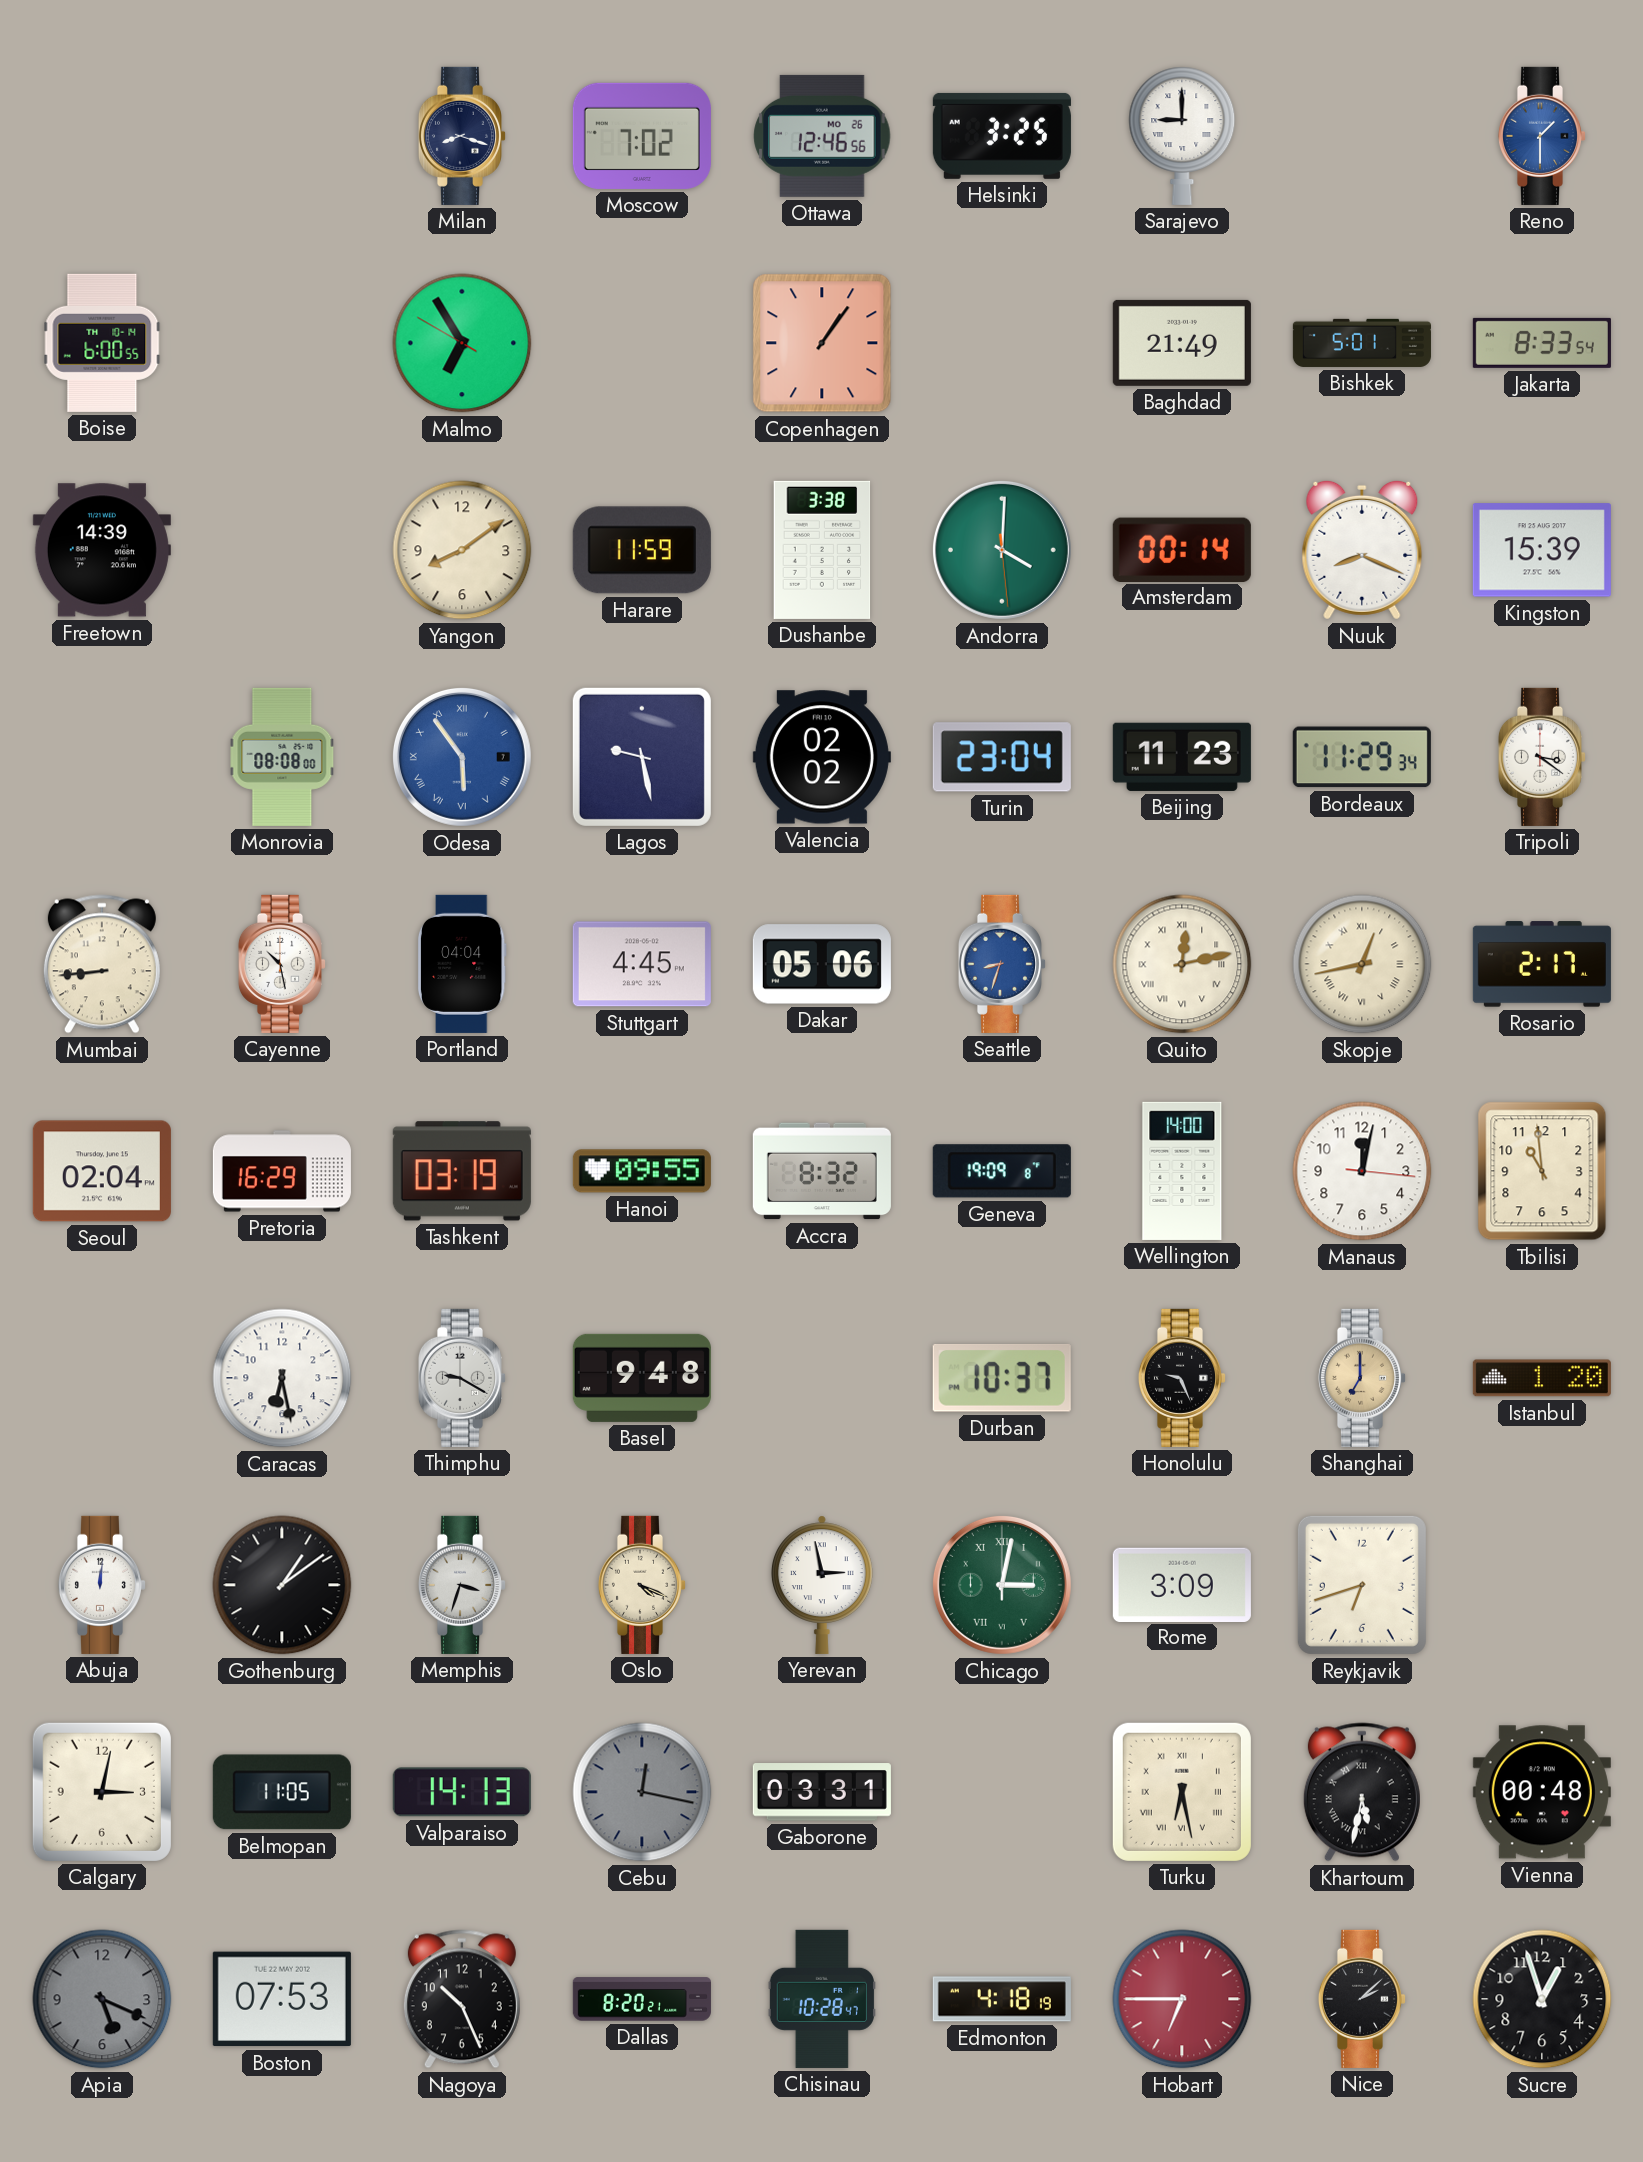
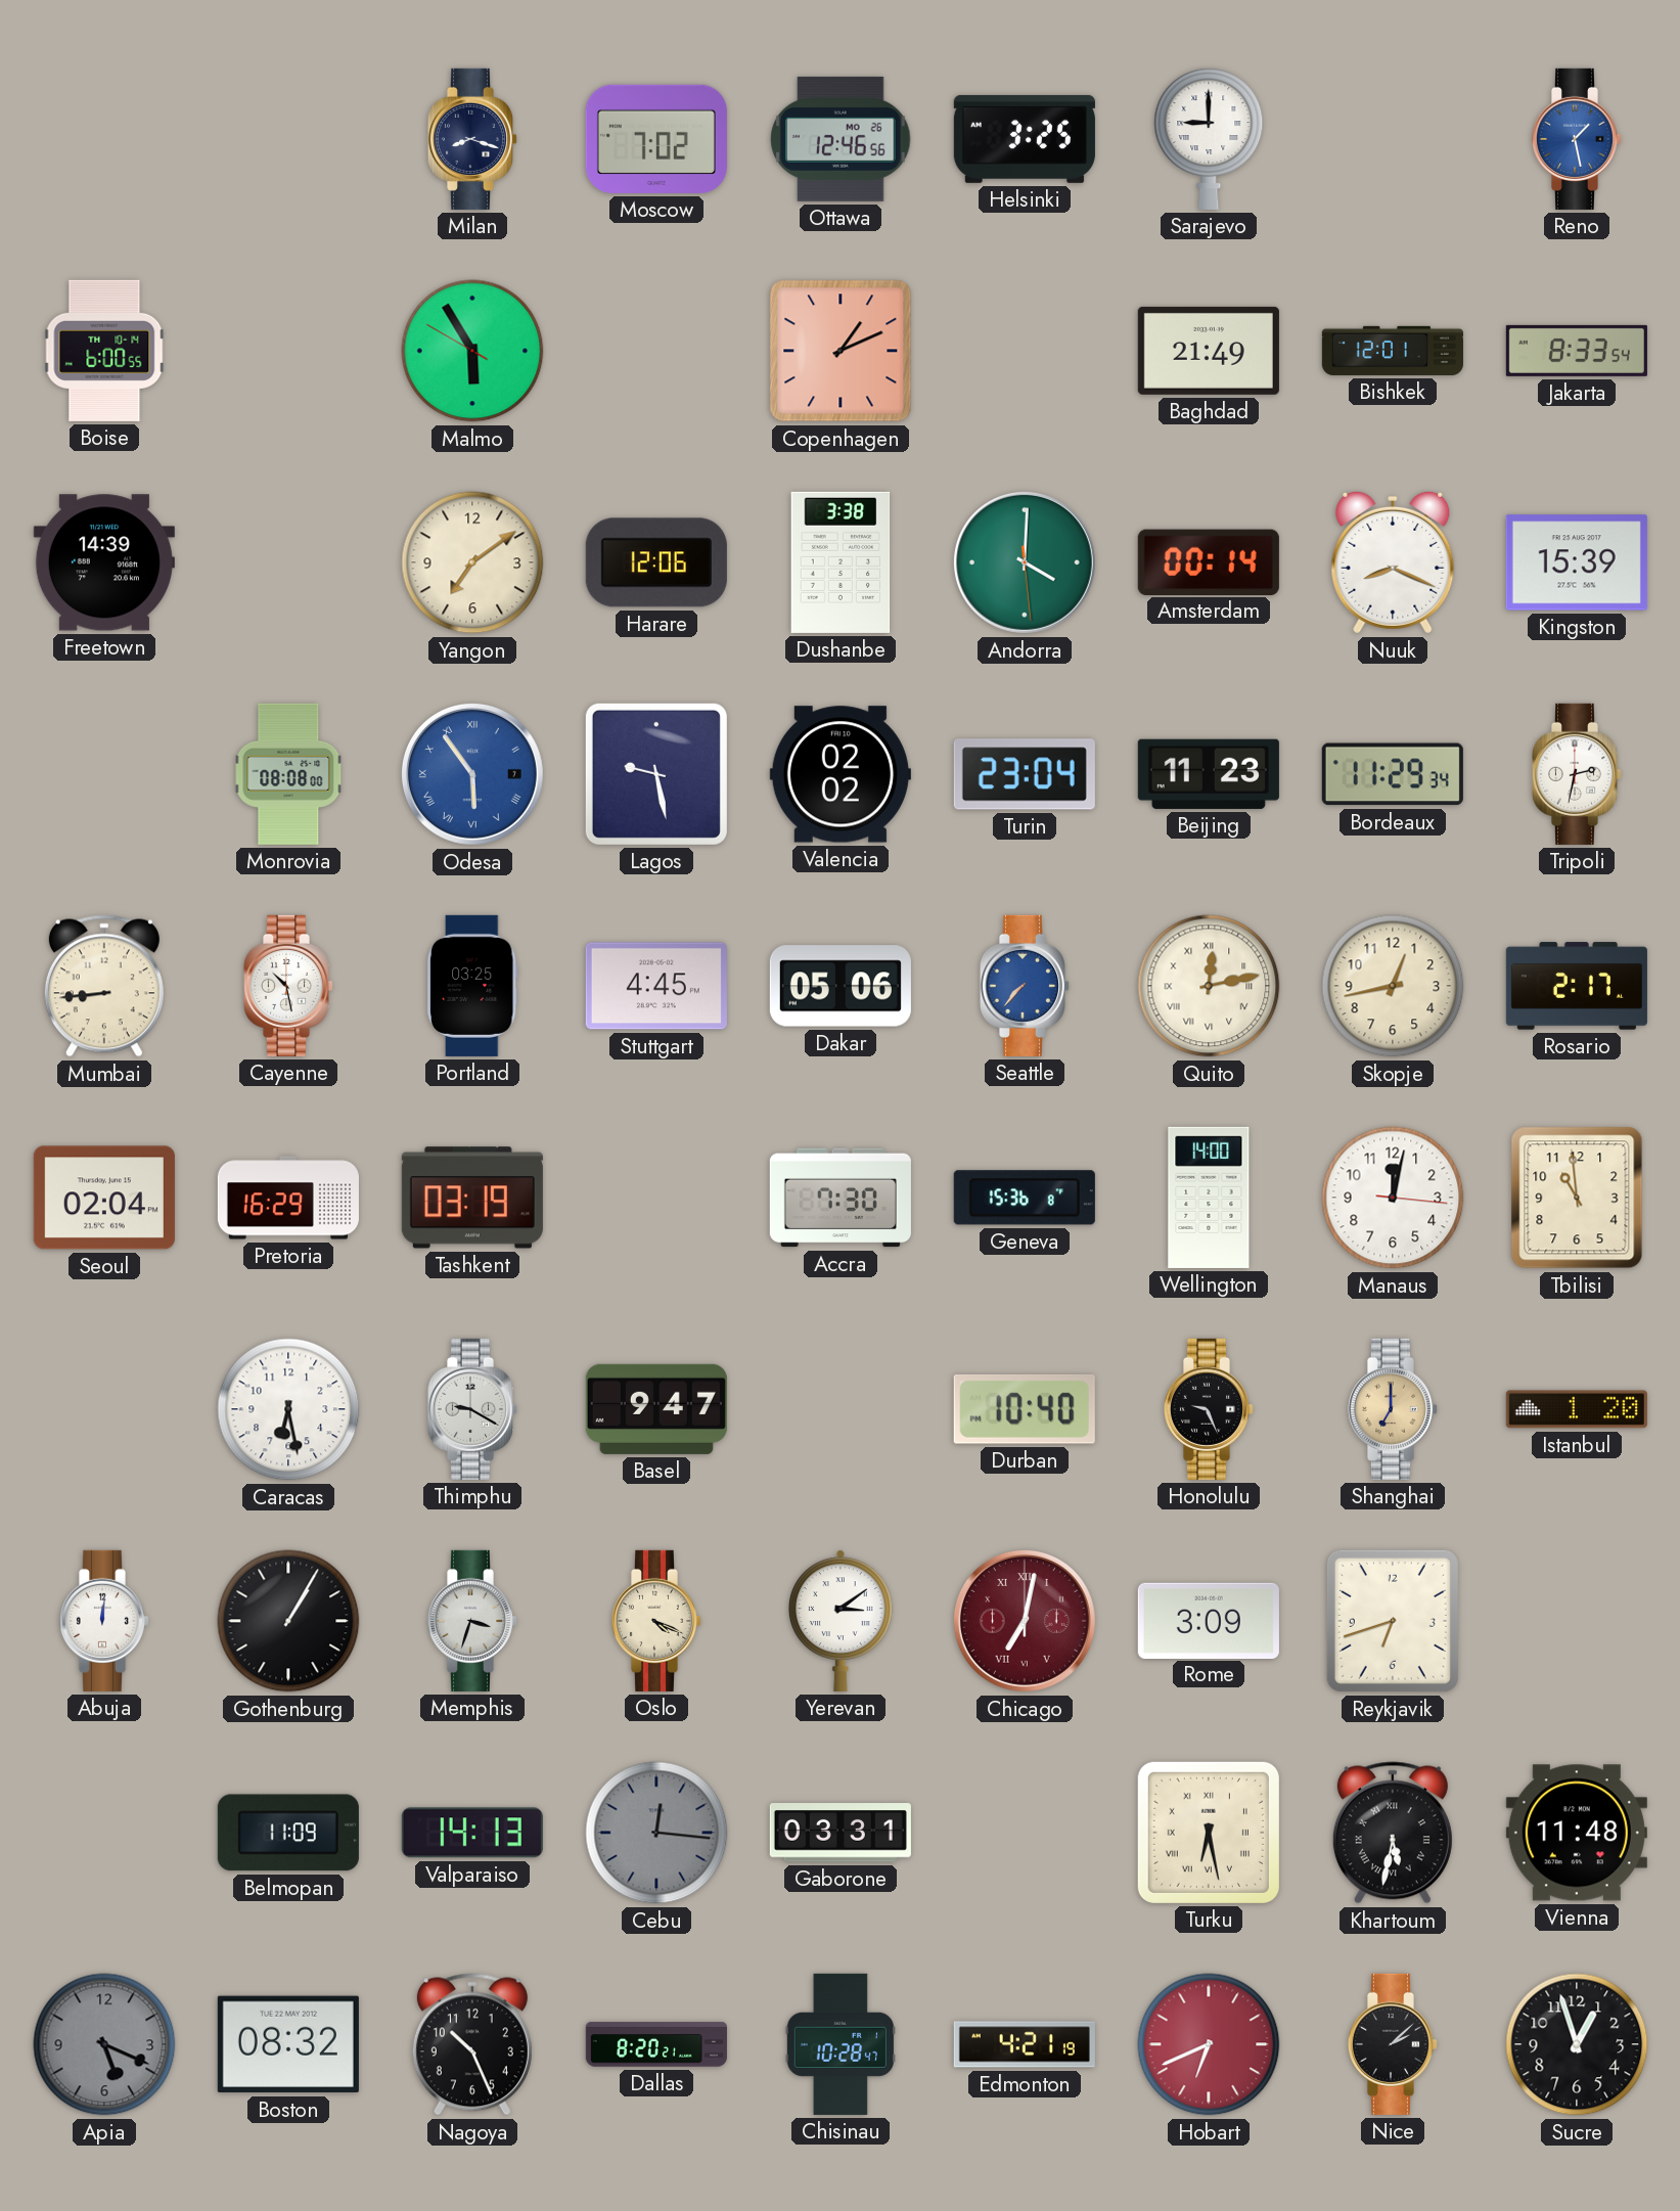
Reno: 1:30 -> 1:28
Malmo: 6:54 -> 5:54
Copenhagen: 1:06 -> 1:11
Bishkek: 5:01 -> 12:01
Yangon: 8:09 -> 7:09
Harare: 11:59 -> 12:06
Tripoli: 3:21 -> 2:32
Portland: 04:04 -> 03:25
Seattle: 8:33 -> 7:37
Skopje numerals: Roman -> Arabic
Hanoi: 09:55 -> none
Accra: 8:32 -> 7:30
Geneva: 19:09 -> 15:36
Basel: 9:48 -> 9:47
Durban: 10:37 -> 10:40
Gothenburg: 1:09 -> 1:05
Yerevan: 2:58 -> 3:09
Chicago: 3:02 -> 7:02
Chicago dial: green -> burgundy
Calgary: 3:02 -> none
Belmopan: 11:05 -> 11:09
Cebu: 12:17 -> 12:16
Vienna: 00:48 -> 11:48
Boston: 07:53 -> 08:32
Edmonton: 4:18 -> 4:21
Hobart: 6:45 -> 6:41
